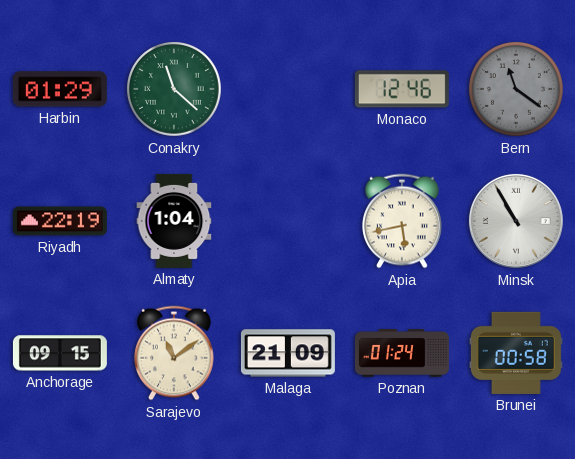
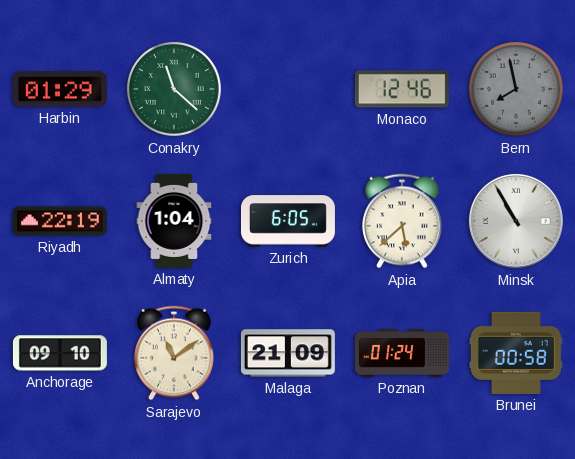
Bern: 11:21 -> 7:58
Zurich: none -> 6:05
Apia: 5:43 -> 5:38
Anchorage: 09:15 -> 09:10
